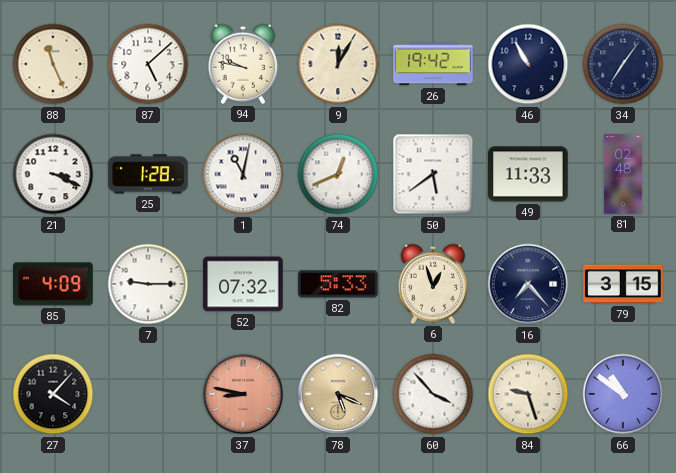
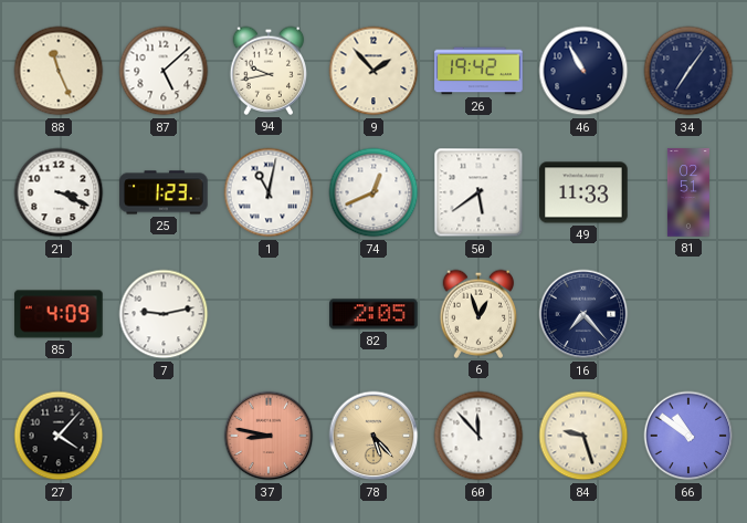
94: 9:47 -> 9:43
9: 12:05 -> 1:53
25: 1:28 -> 1:23
81: 02:48 -> 02:51
7: 9:15 -> 9:13
52: 07:32 -> none
82: 5:33 -> 2:05
79: 3:15 -> none
78: 5:19 -> 5:23
60: 3:53 -> 11:53
